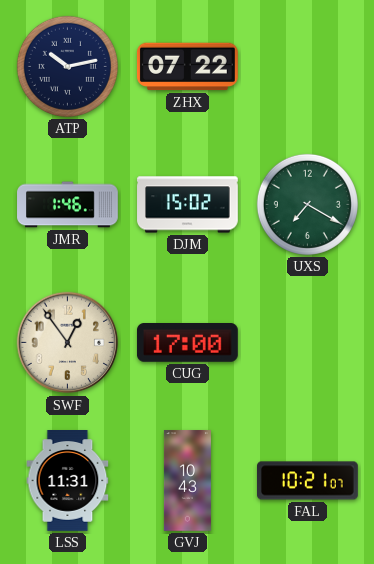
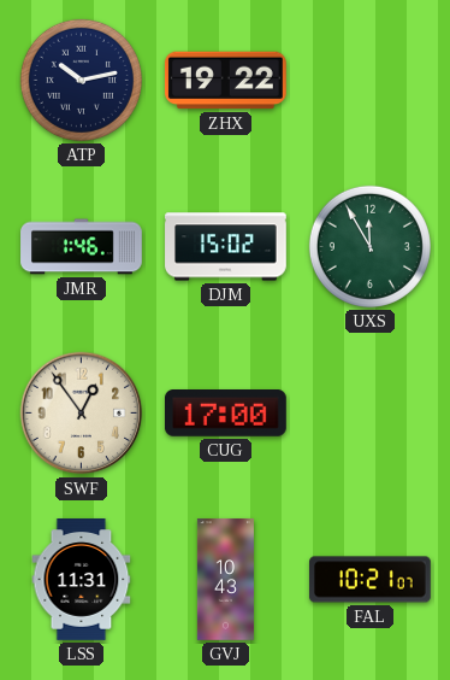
ZHX: 07:22 -> 19:22
UXS: 7:20 -> 11:55
